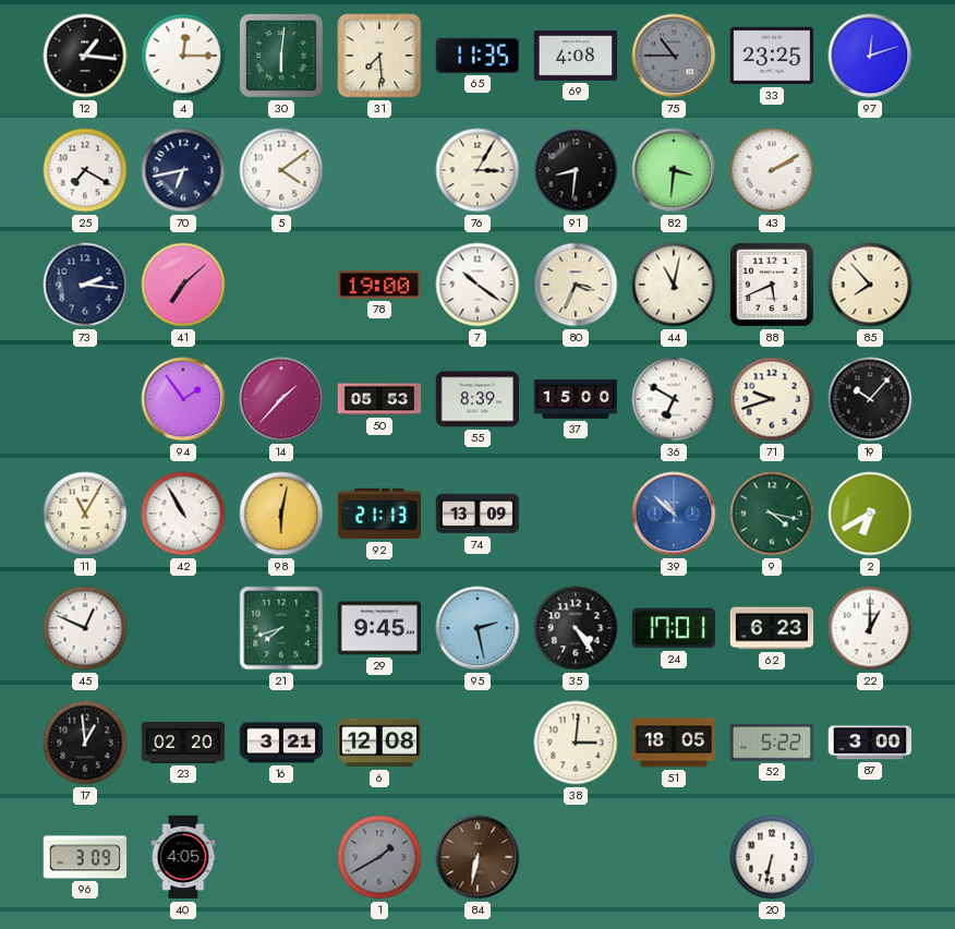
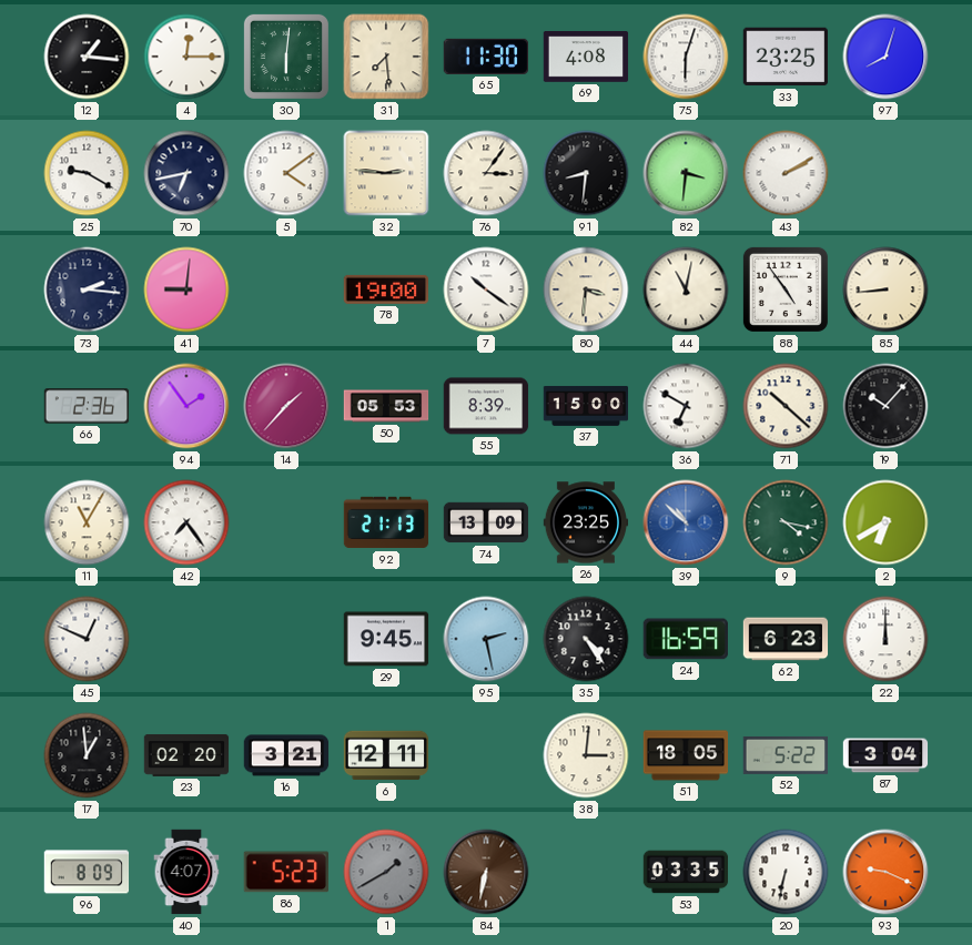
65: 11:35 -> 11:30
75: 10:45 -> 6:03
75 dial: grey -> white
97: 12:12 -> 8:03
25: 7:20 -> 9:20
32: none -> 2:46
76: 3:05 -> 3:06
41: 7:08 -> 9:01
80: 3:34 -> 3:31
88: 5:41 -> 4:54
85: 7:53 -> 8:44
66: none -> 2:36
71: 9:42 -> 10:22
42: 10:55 -> 7:24
98: 6:02 -> none
26: none -> 23:25
21: 7:42 -> none
24: 17:01 -> 16:59
22: 1:00 -> 12:00
6: 12:08 -> 12:11
87: 3:00 -> 3:04
96: 3:09 -> 8:09
40: 4:05 -> 4:07
86: none -> 5:23
53: none -> 03:35
93: none -> 9:19
